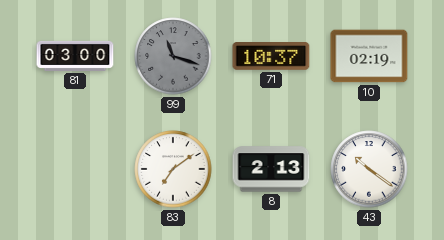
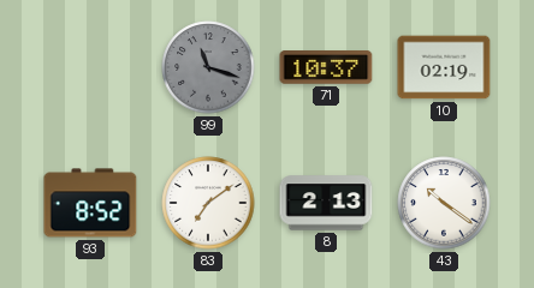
81: 03:00 -> none
93: none -> 8:52
